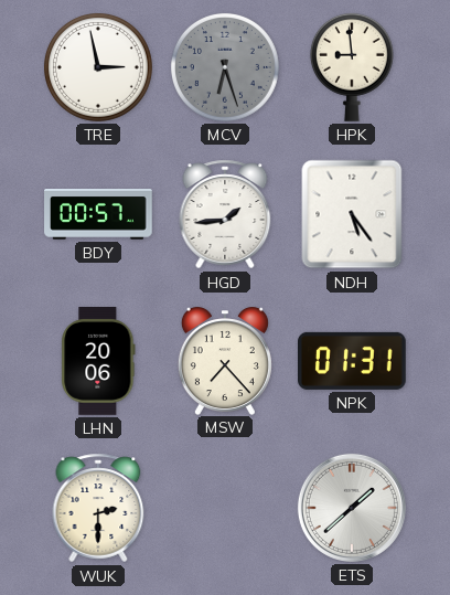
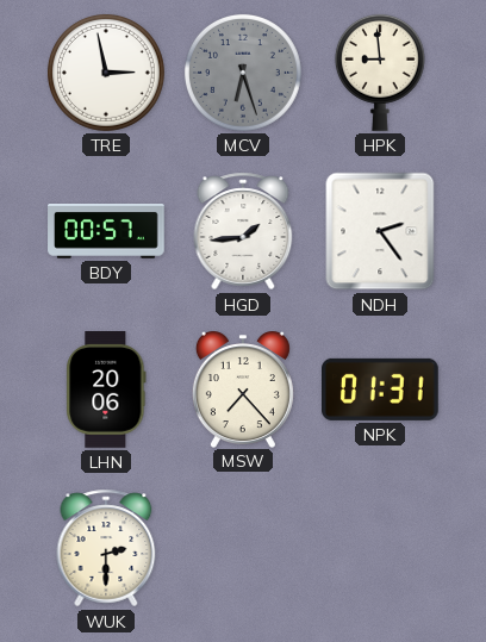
NDH: 5:24 -> 2:24
ETS: 1:38 -> none
